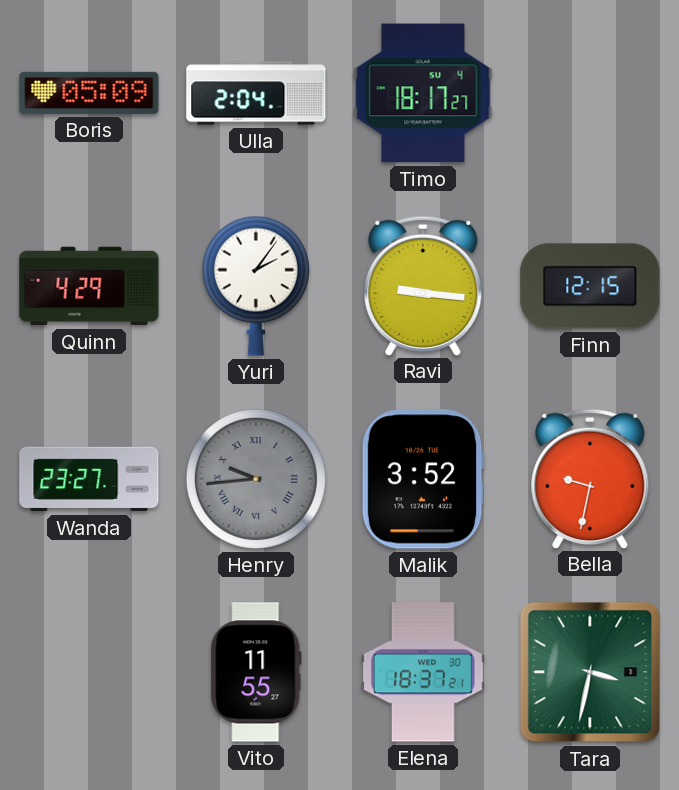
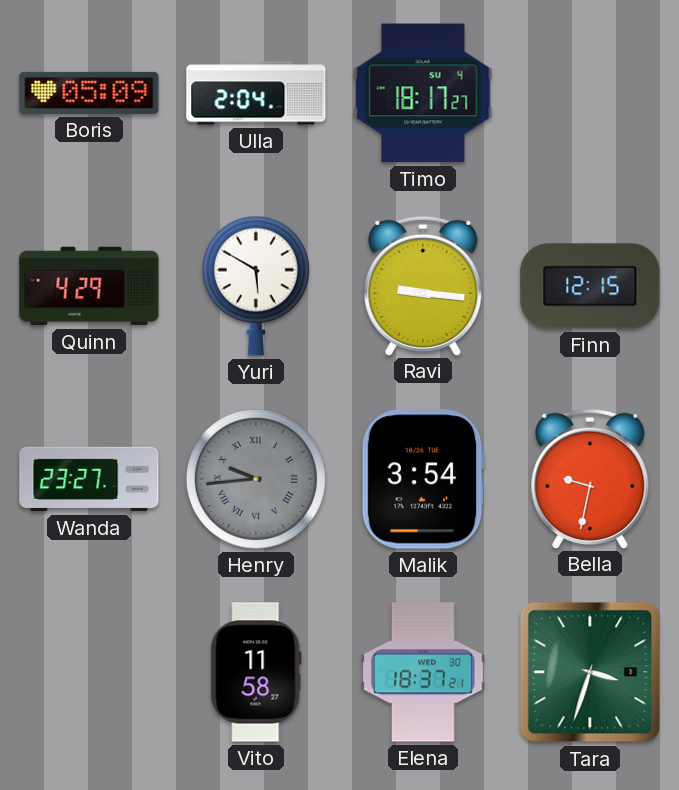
Yuri: 2:06 -> 5:50
Malik: 3:52 -> 3:54
Vito: 11:55 -> 11:58
Tara: 3:32 -> 3:33
